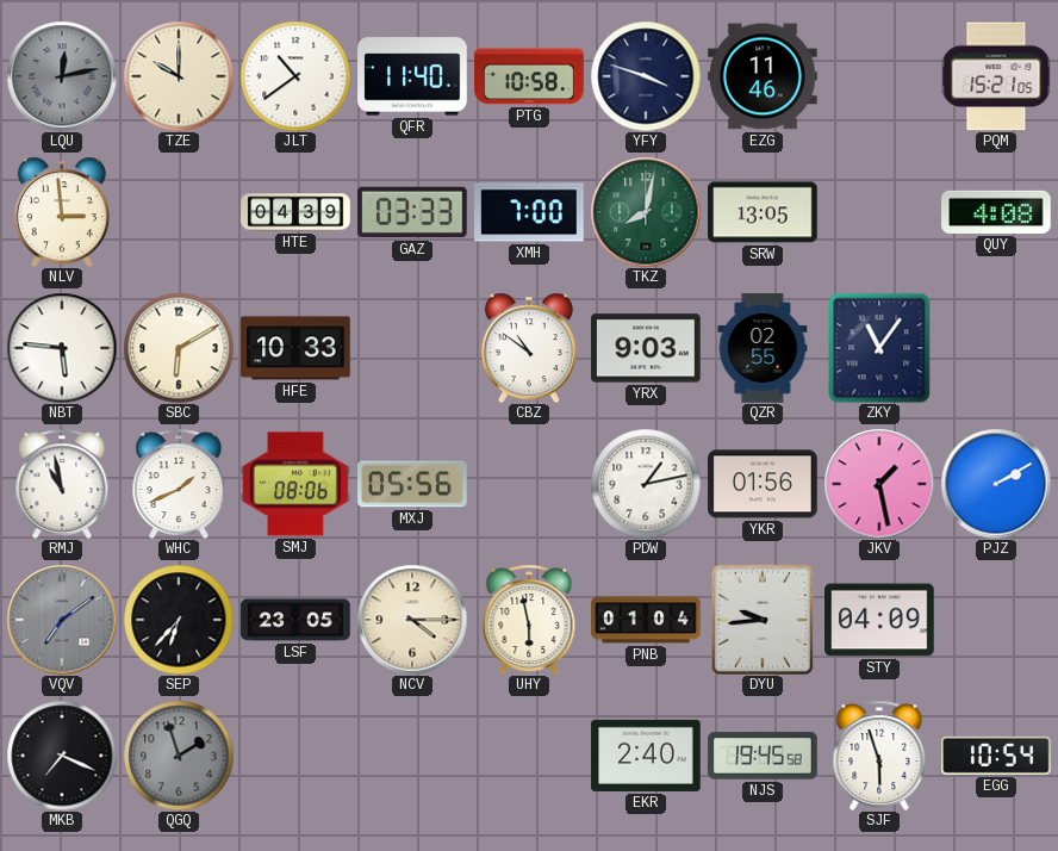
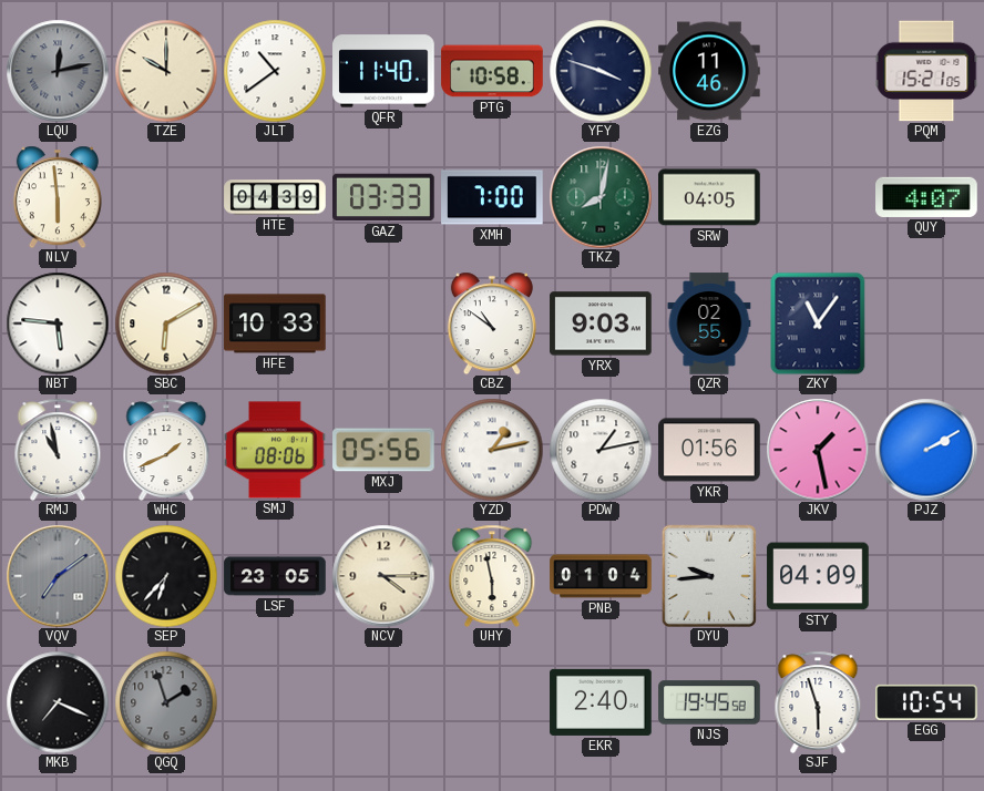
NLV: 2:59 -> 5:59
SRW: 13:05 -> 04:05
QUY: 4:08 -> 4:07
YZD: none -> 1:13
